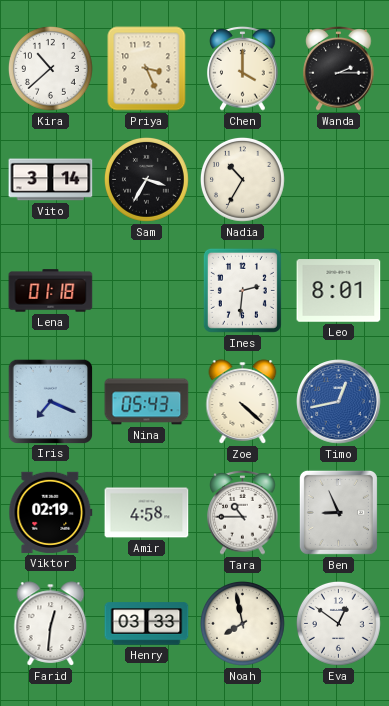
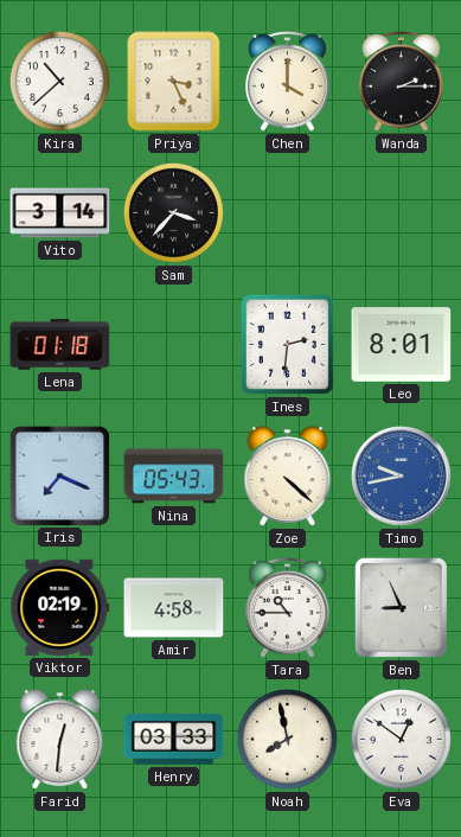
Sam: 3:35 -> 3:37
Nadia: 10:35 -> none
Timo: 12:43 -> 9:43
